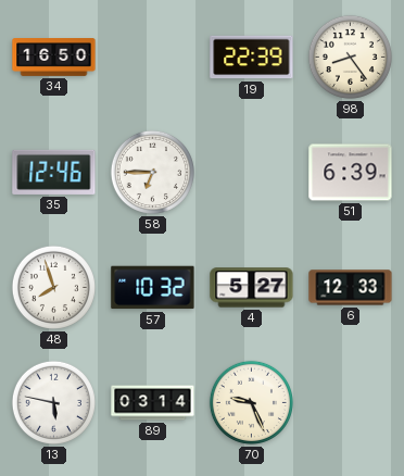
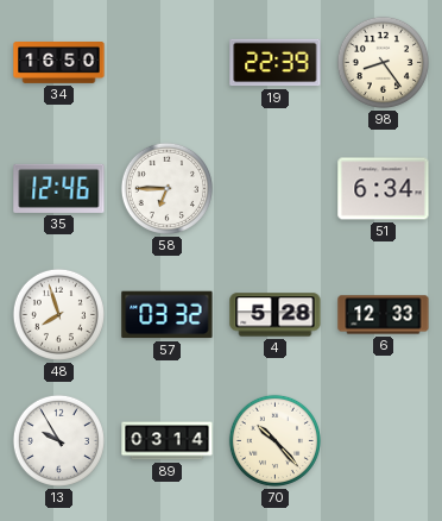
51: 6:39 -> 6:34
57: 10:32 -> 03:32
4: 5:27 -> 5:28
13: 5:47 -> 9:55
70: 9:26 -> 10:23
